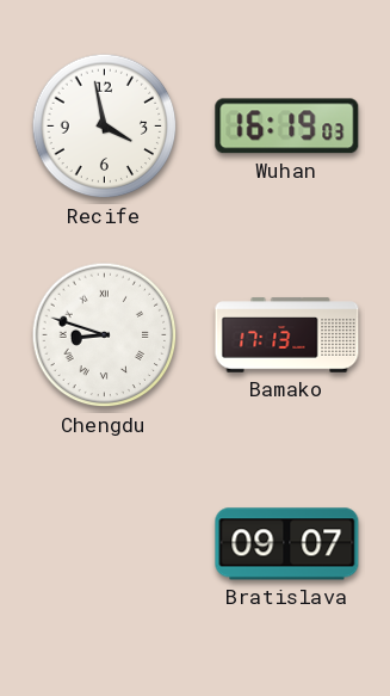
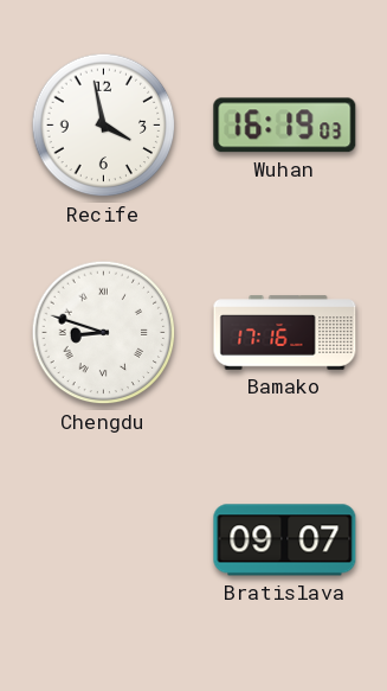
Bamako: 17:13 -> 17:16
